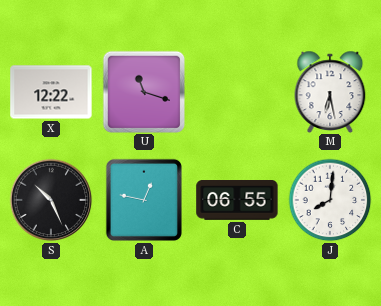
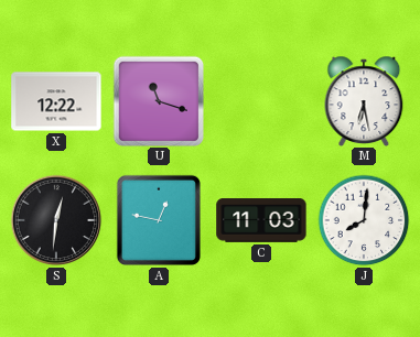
S: 10:26 -> 12:31
C: 06:55 -> 11:03
